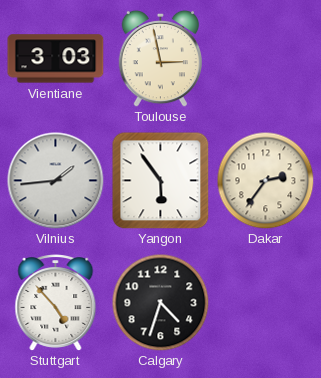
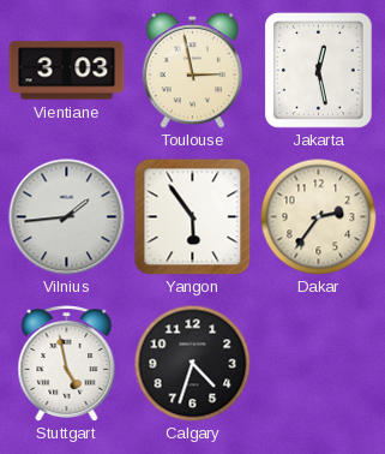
Jakarta: none -> 12:28
Stuttgart: 4:53 -> 4:58
